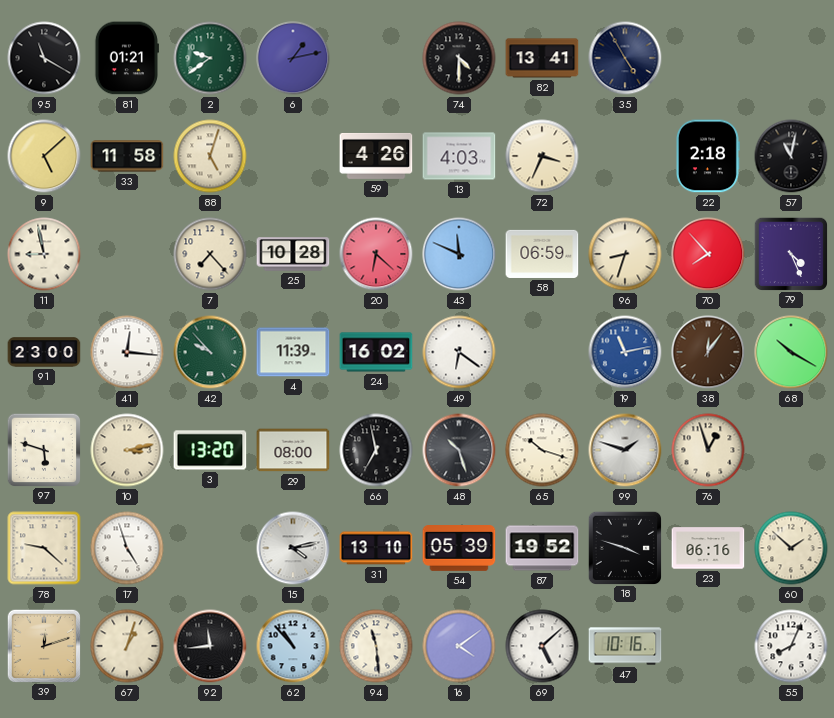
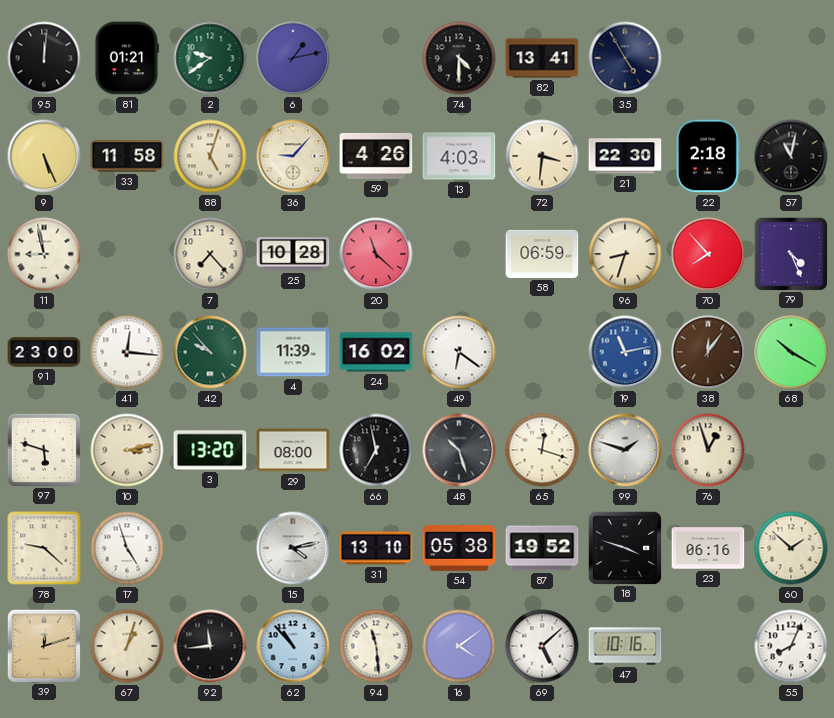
95: 11:20 -> 12:01
9: 5:08 -> 5:26
36: none -> 9:07
72: 3:34 -> 3:31
21: none -> 22:30
20: 6:22 -> 11:22
43: 11:49 -> none
65: 10:18 -> 12:18
54: 05:39 -> 05:38
